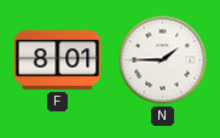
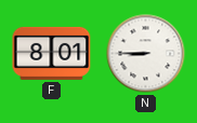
N: 1:45 -> 8:45
